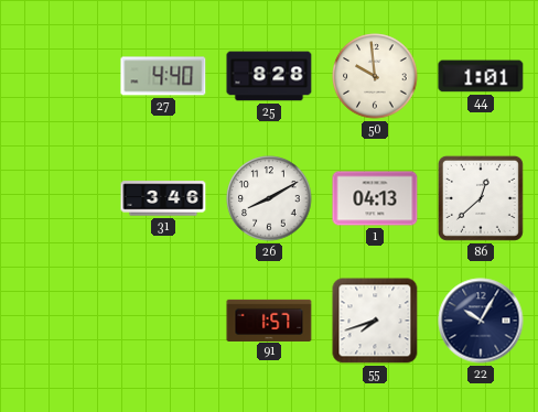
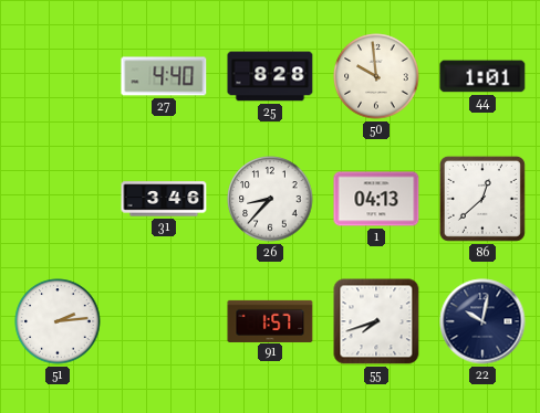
26: 8:10 -> 8:37
51: none -> 2:14
22: 10:05 -> 10:02
